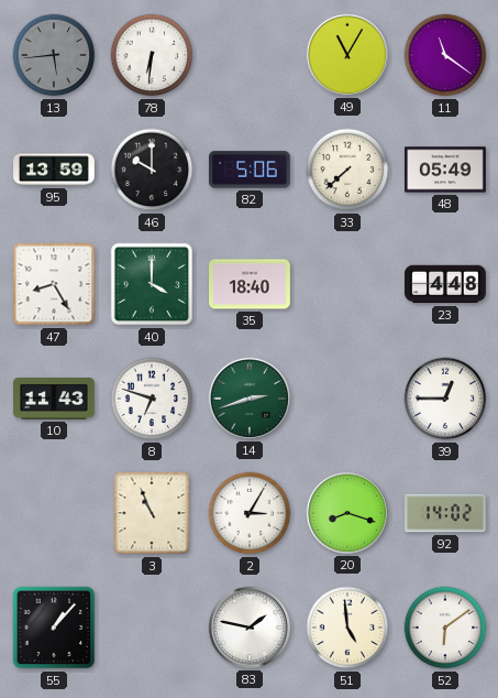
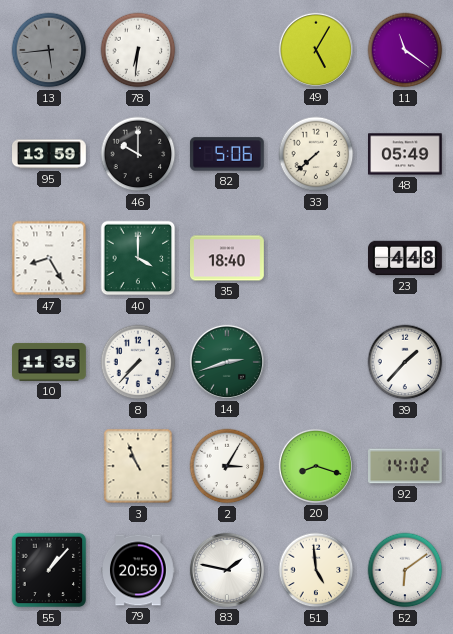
49: 11:05 -> 5:05
10: 11:43 -> 11:35
8: 6:48 -> 7:37
39: 12:45 -> 1:37
79: none -> 20:59
